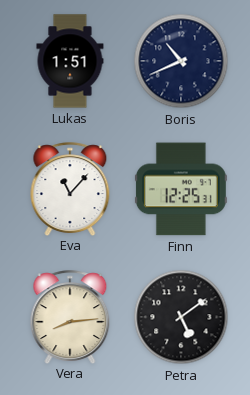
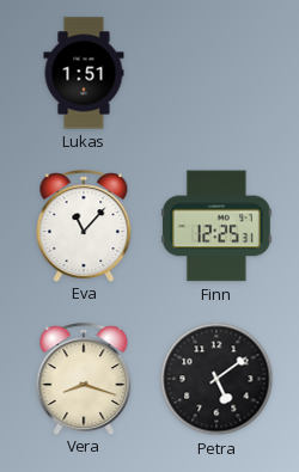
Boris: 10:41 -> none
Vera: 8:14 -> 8:18
